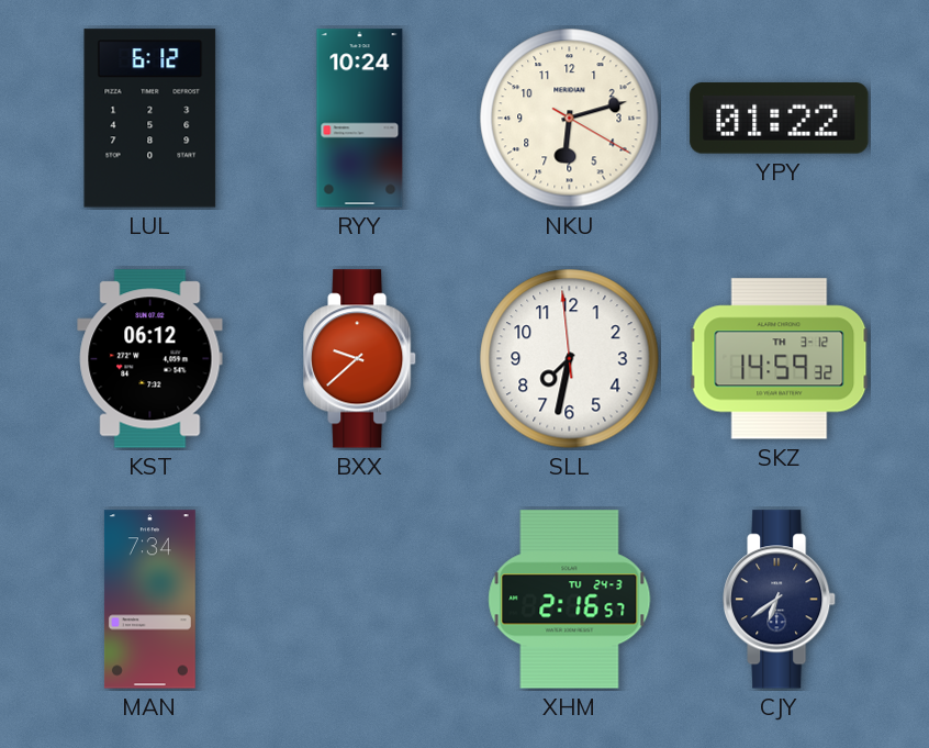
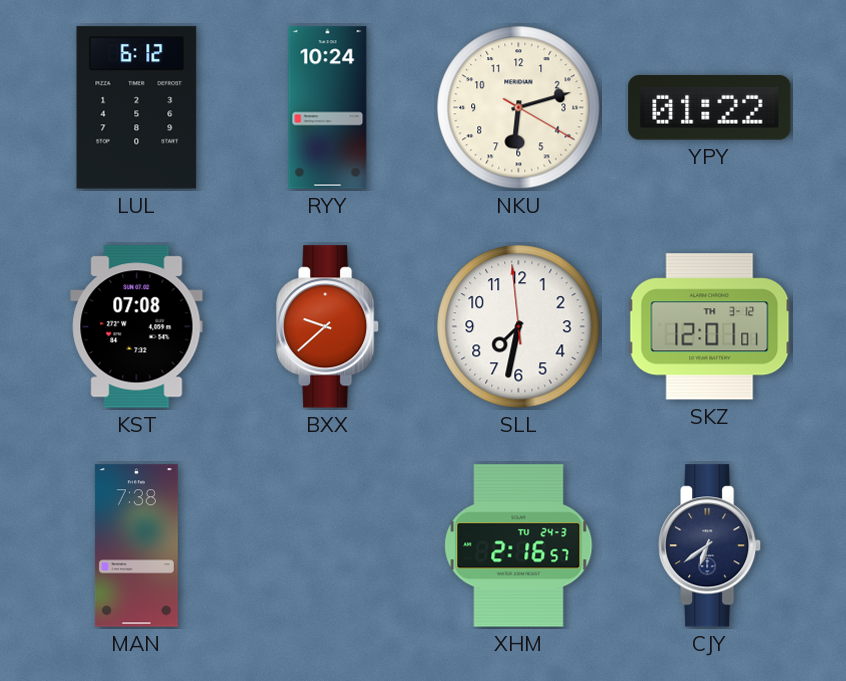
KST: 06:12 -> 07:08
SKZ: 14:59 -> 12:01
MAN: 7:34 -> 7:38
